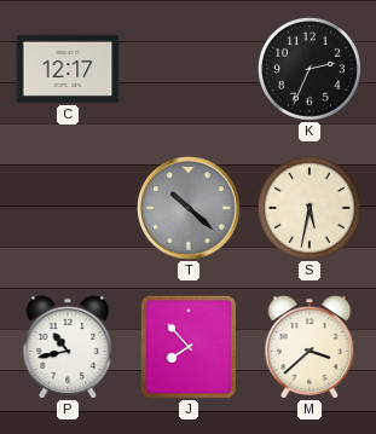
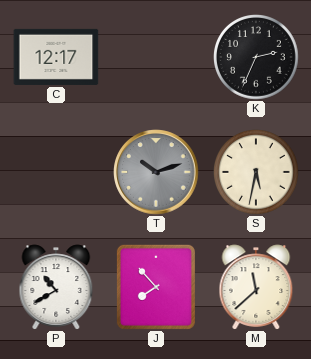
T: 10:22 -> 10:12
P: 10:43 -> 10:40
M: 3:38 -> 11:38
